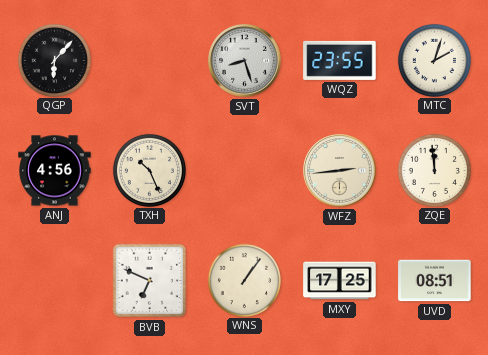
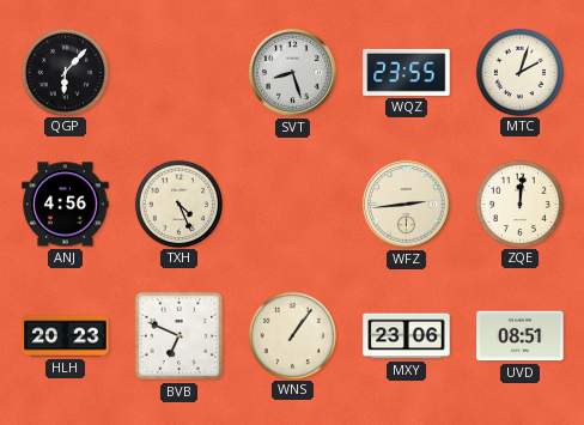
TXH: 10:26 -> 4:26
ZQE: 11:59 -> 12:01
HLH: none -> 20:23
MXY: 17:25 -> 23:06
